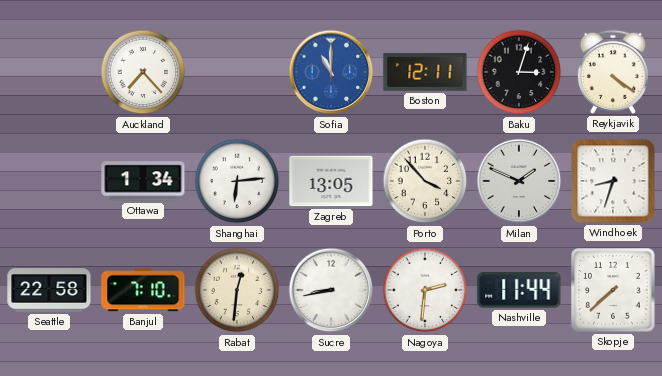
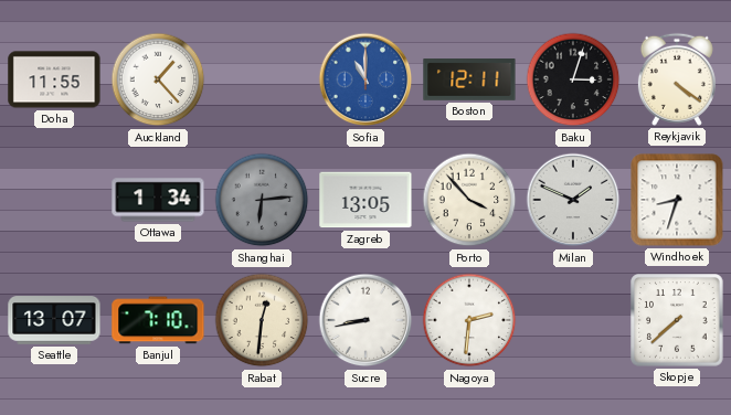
Doha: none -> 11:55
Auckland: 7:23 -> 1:23
Shanghai dial: white -> grey
Seattle: 22:58 -> 13:07
Nashville: 11:44 -> none
